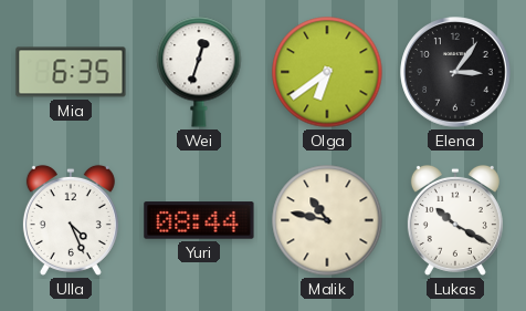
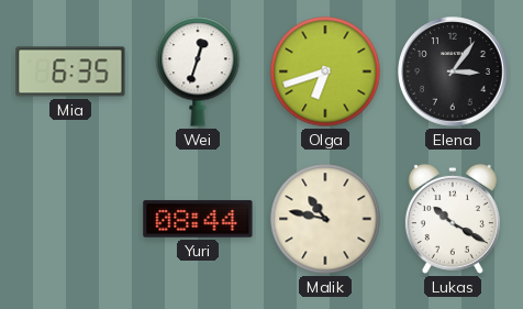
Olga: 6:39 -> 6:42
Ulla: 4:26 -> none
